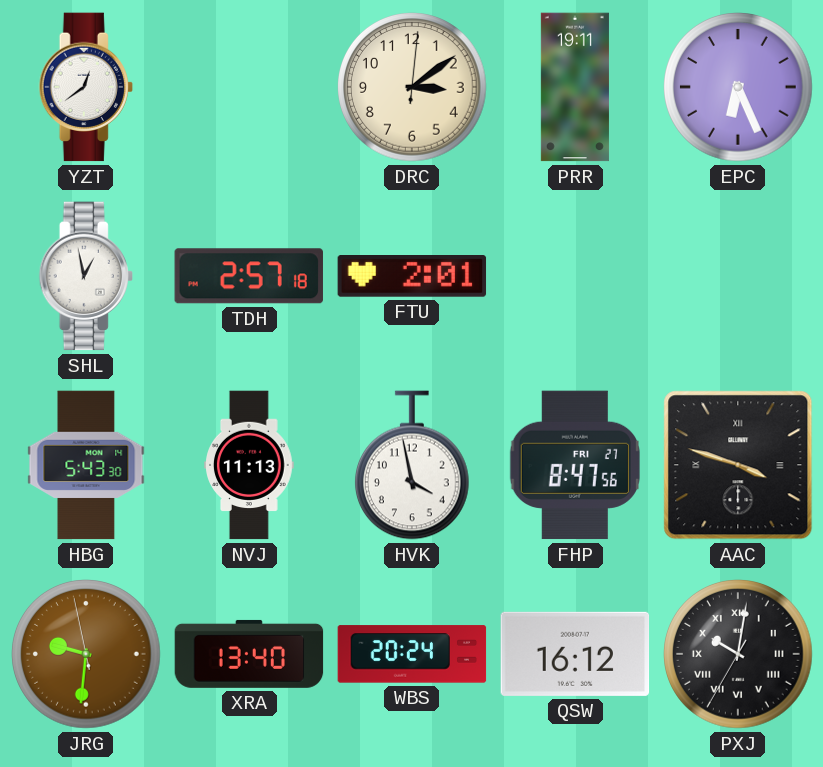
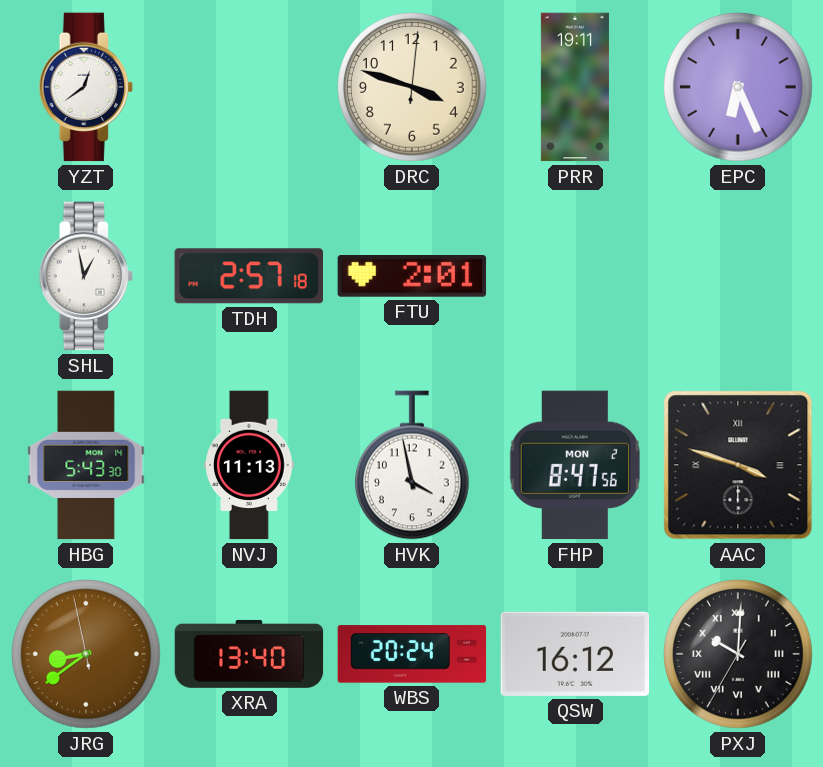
DRC: 3:09 -> 3:48
FHP date: FRI 27 -> MON 2
JRG: 9:30 -> 8:38
PXJ: 10:01 -> 10:00
